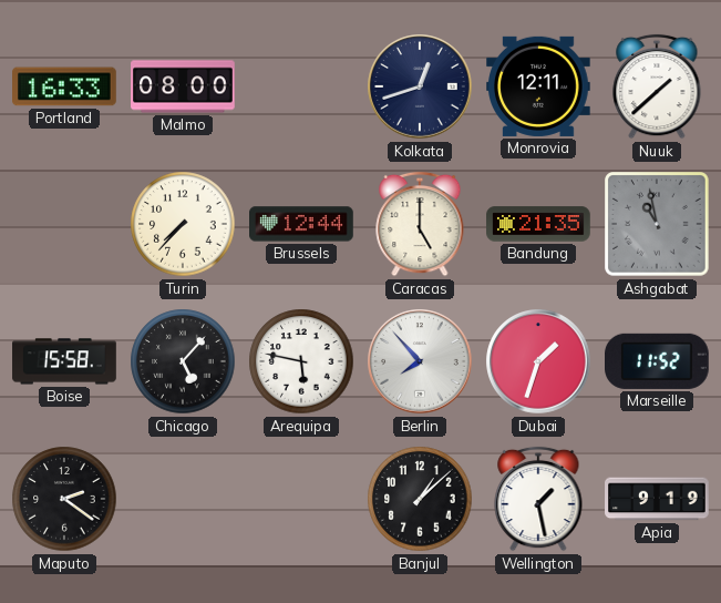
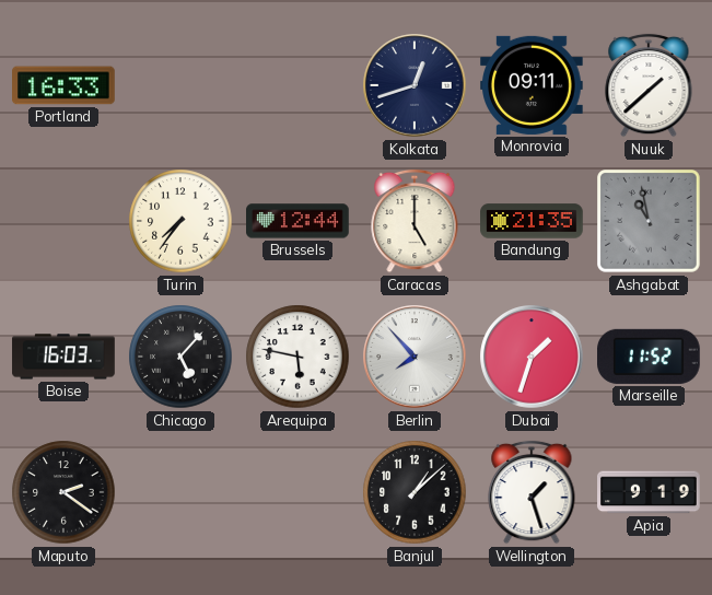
Malmo: 08:00 -> none
Monrovia: 12:11 -> 09:11
Turin: 7:37 -> 7:36
Boise: 15:58 -> 16:03
Wellington: 1:28 -> 1:27
